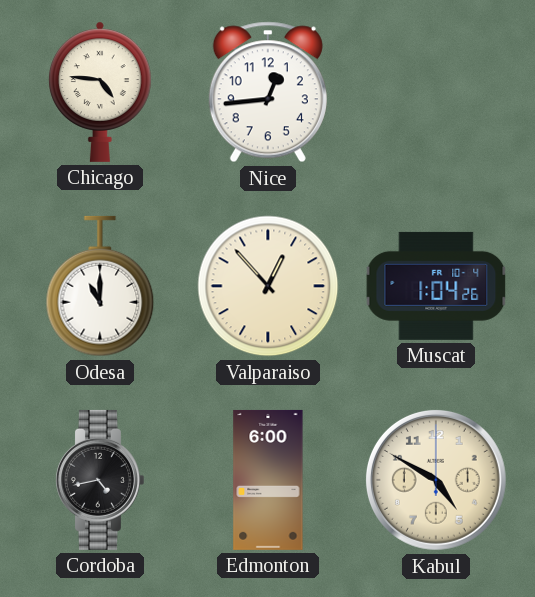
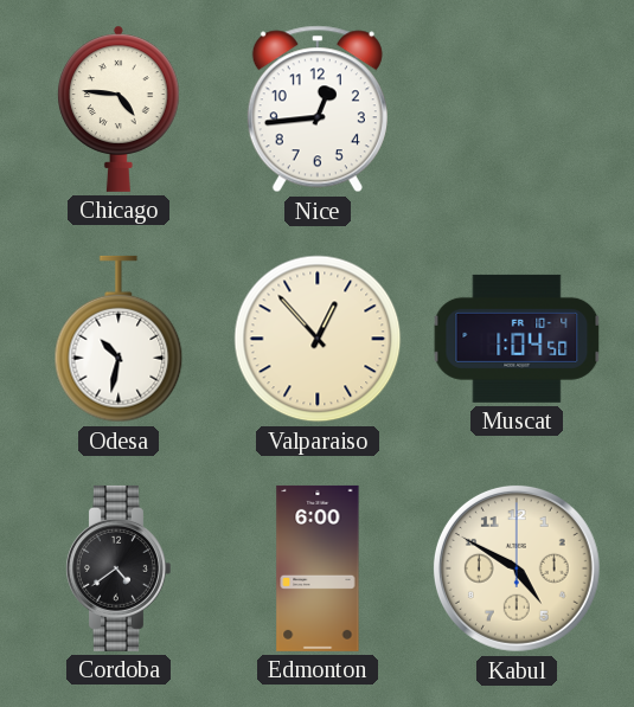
Odesa: 11:00 -> 10:32
Muscat: 1:04:26 -> 1:04:50
Cordoba: 4:43 -> 4:39
